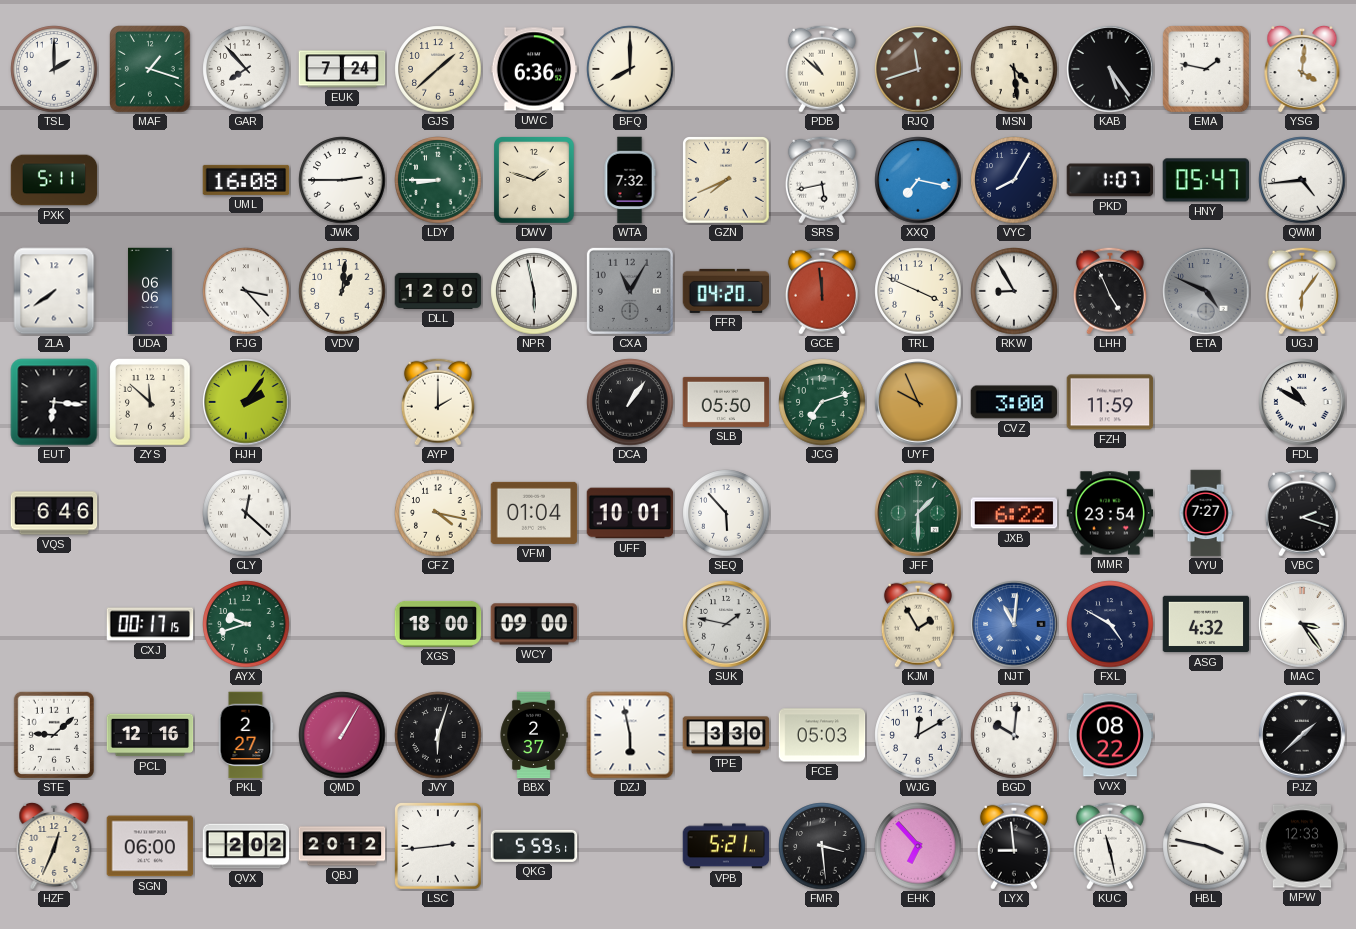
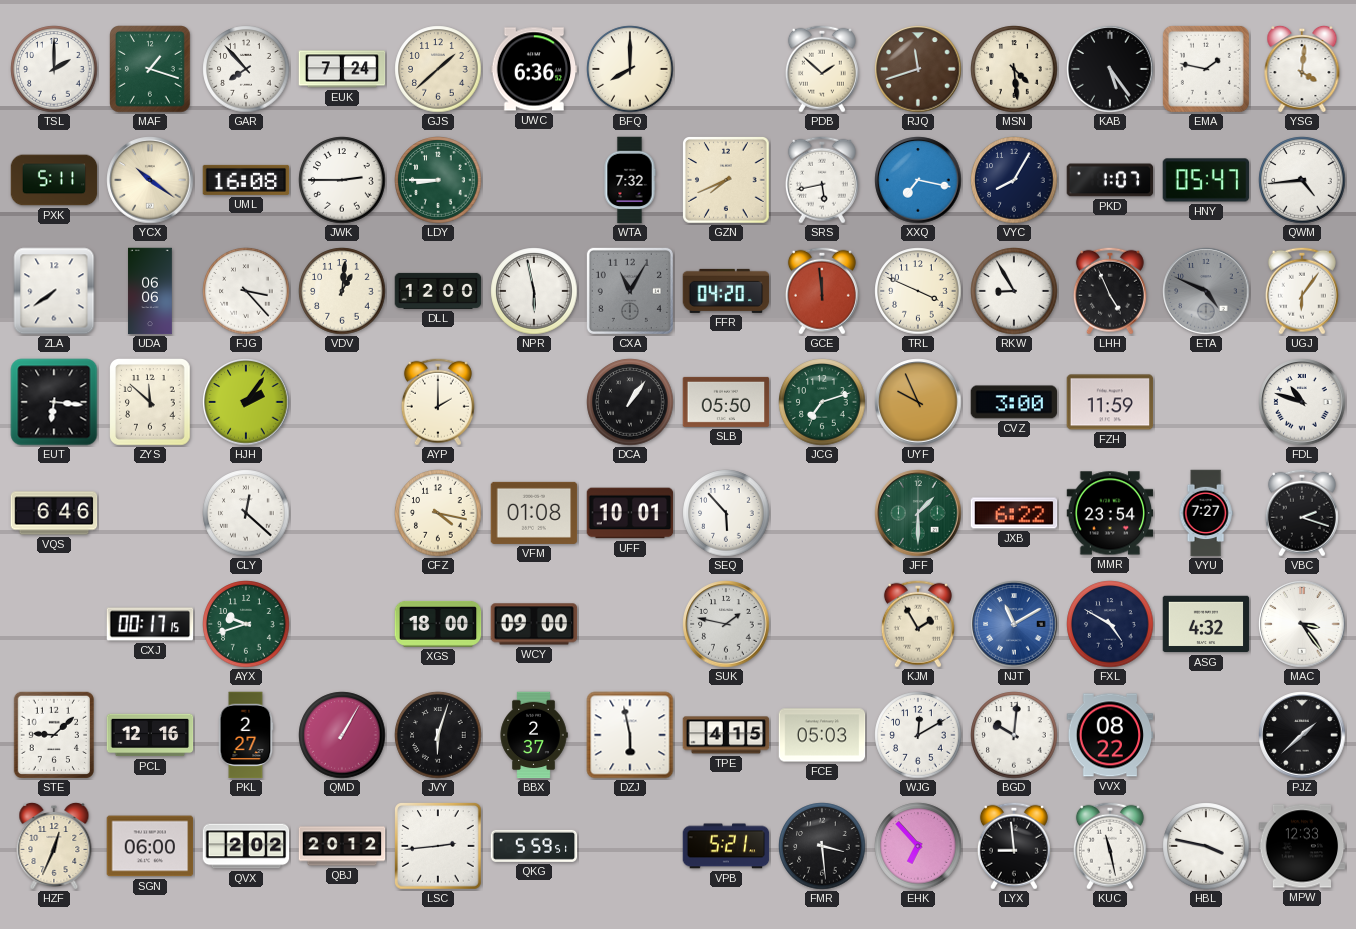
PDB: 10:52 -> 1:52
YCX: none -> 10:21
DWV: 1:48 -> none
FDL: 10:50 -> 10:48
VFM: 01:04 -> 01:08
NJT: 11:01 -> 11:10
TPE: 3:30 -> 4:15
